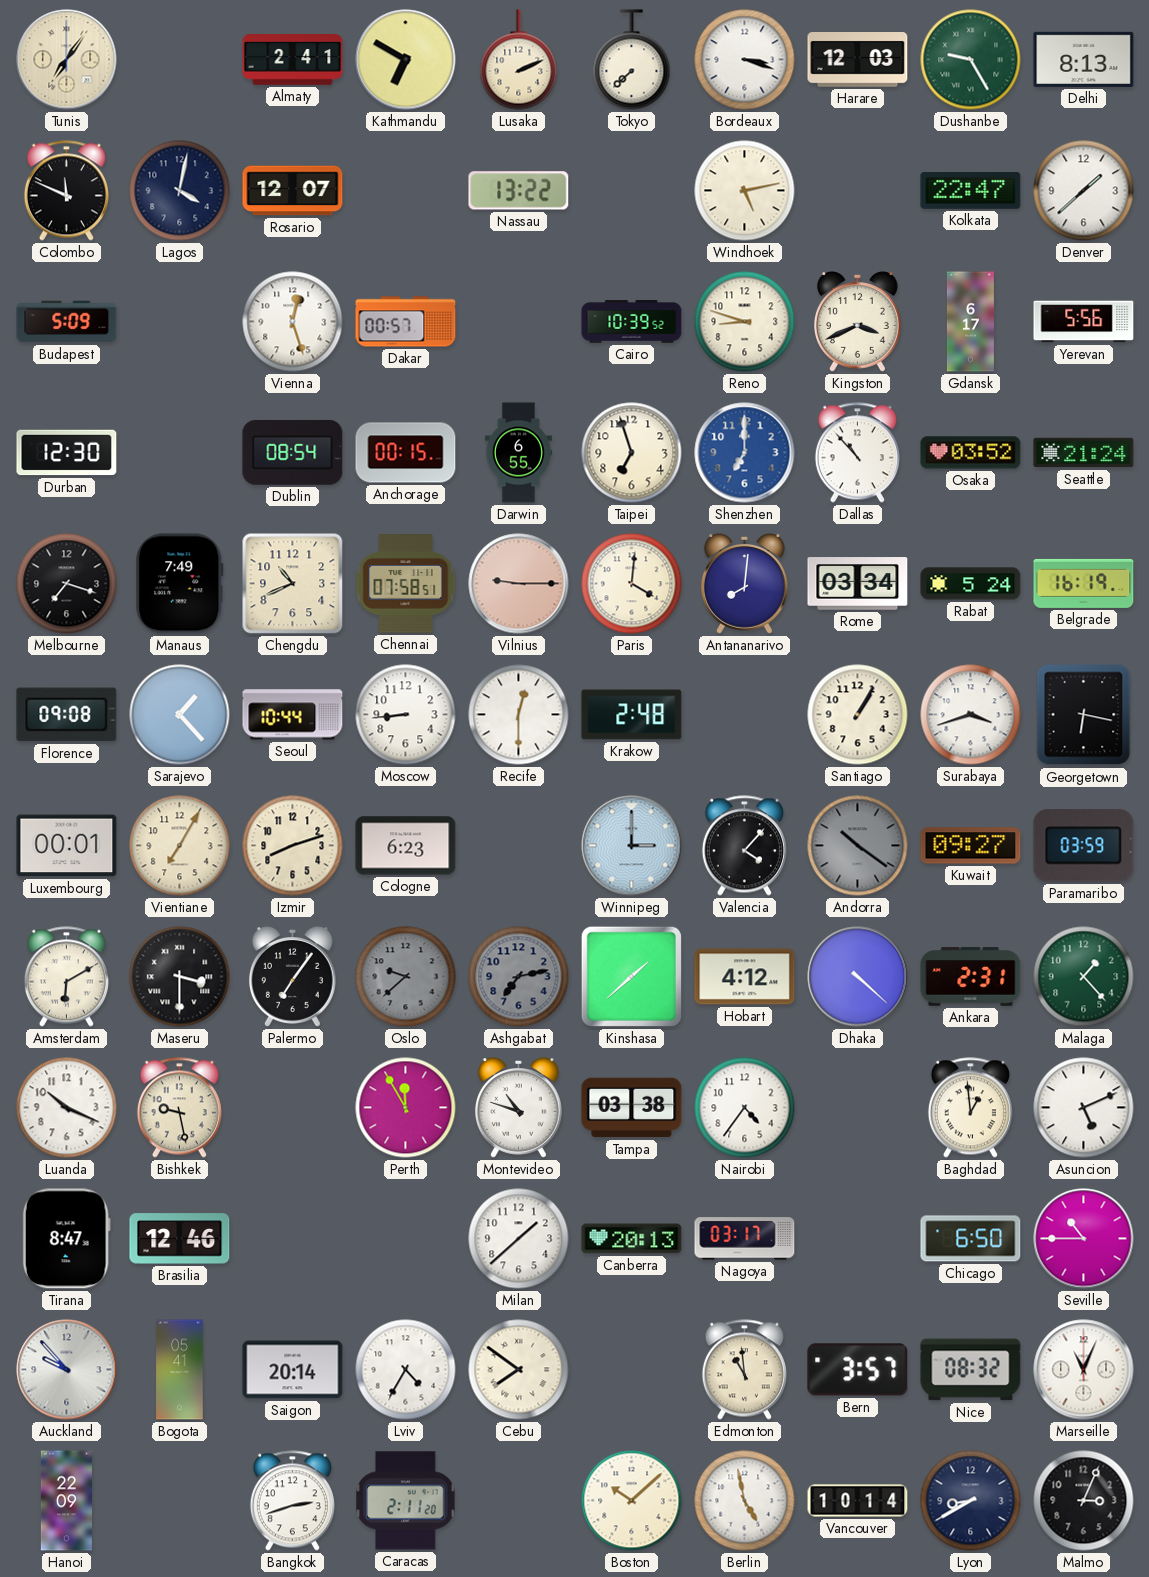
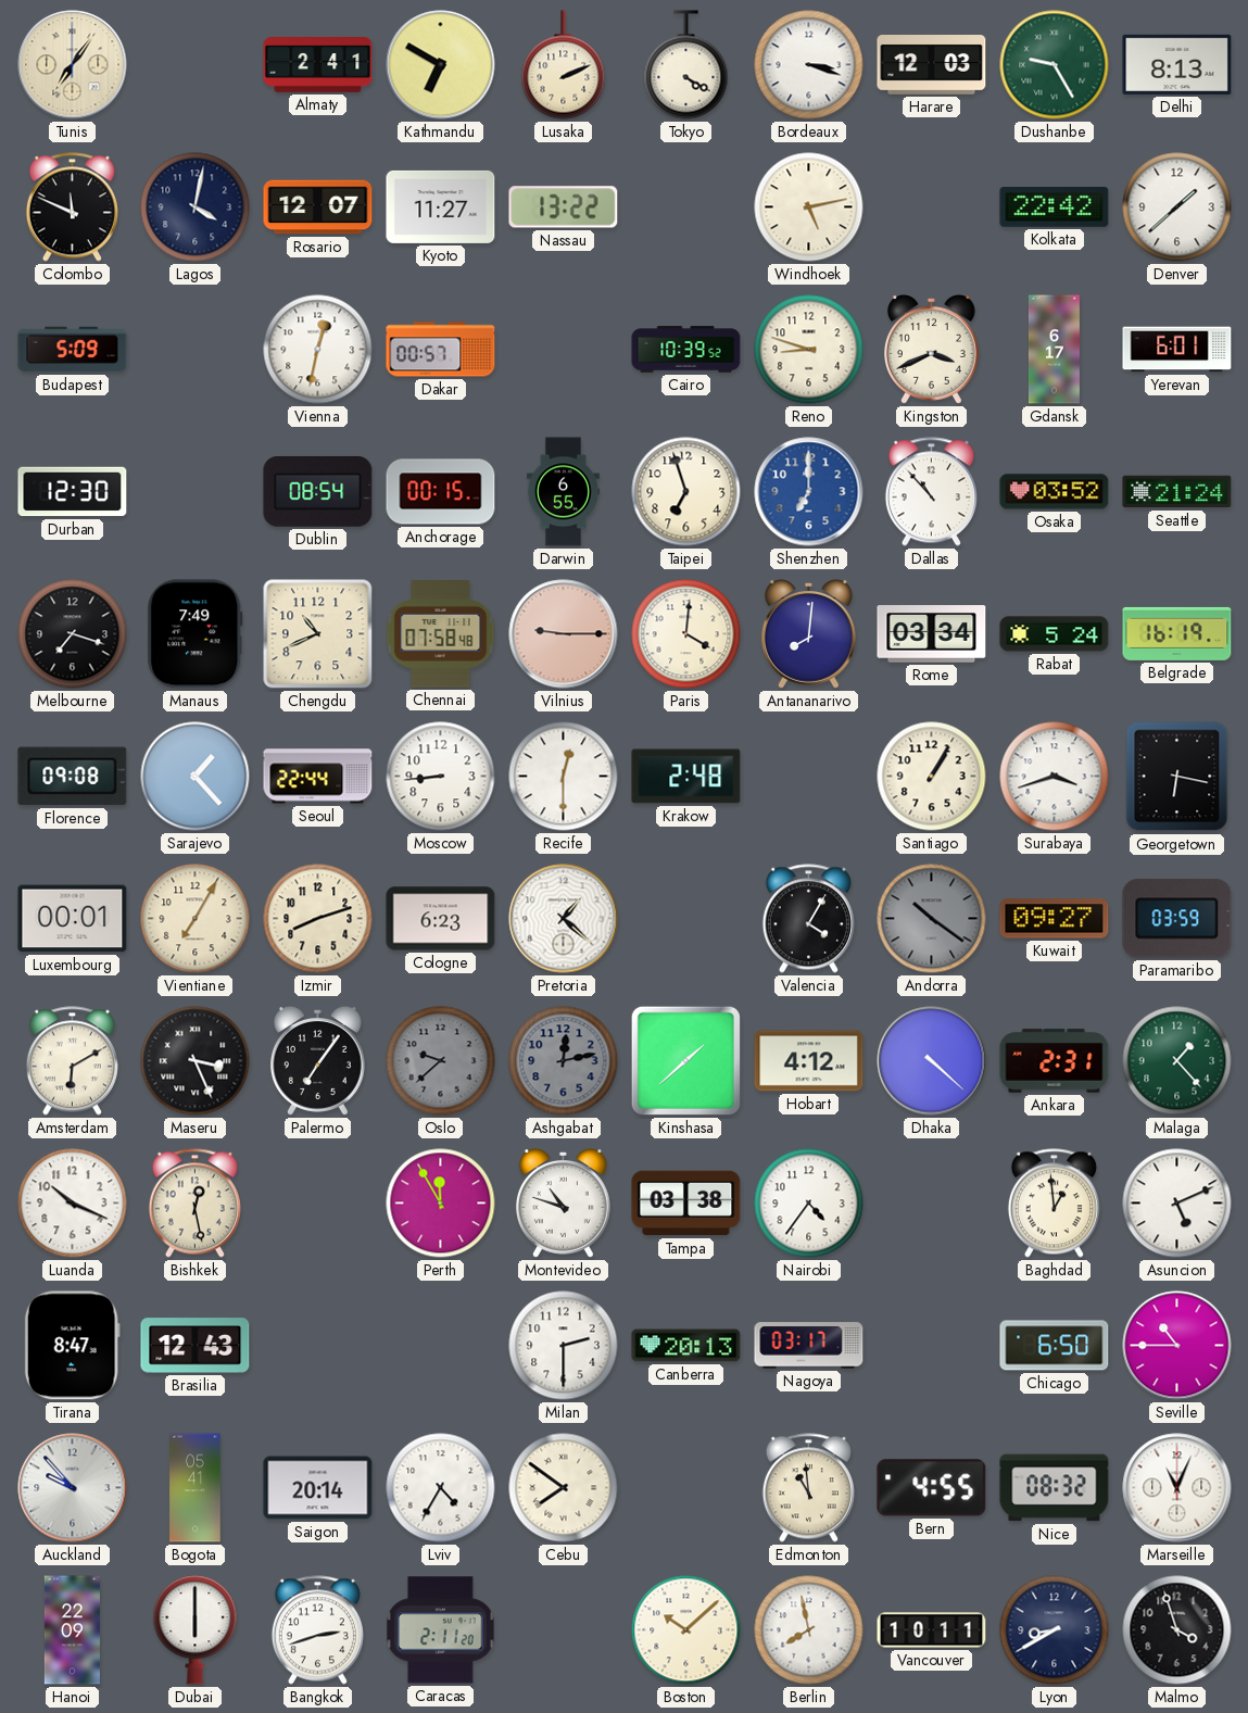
Tokyo: 7:38 -> 4:20
Kyoto: none -> 11:27
Kolkata: 22:47 -> 22:42
Vienna: 12:27 -> 12:32
Yerevan: 5:56 -> 6:01
Chennai: 07:58:51 -> 07:58:48
Seoul: 10:44 -> 22:44
Pretoria: none -> 1:22
Winnipeg: 3:00 -> none
Valencia: 4:07 -> 4:05
Maseru: 3:30 -> 3:26
Ashgabat: 7:13 -> 12:13
Bishkek: 9:28 -> 12:28
Brasilia: 12:46 -> 12:43
Milan: 1:38 -> 2:30
Bern: 3:57 -> 4:55
Dubai: none -> 6:00
Berlin: 4:58 -> 7:58
Vancouver: 10:14 -> 10:11
Malmo: 3:04 -> 3:57
